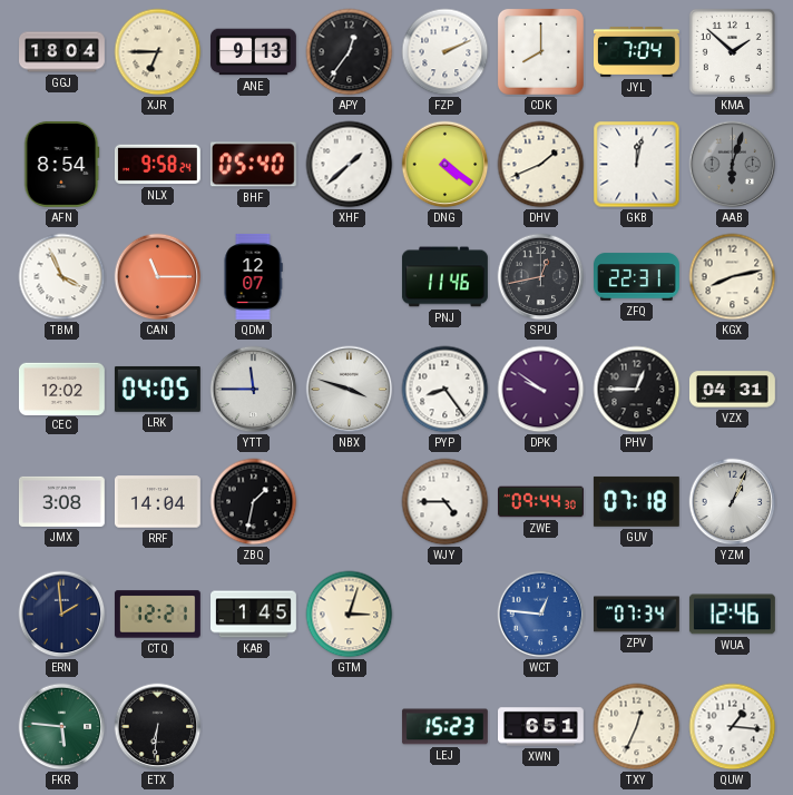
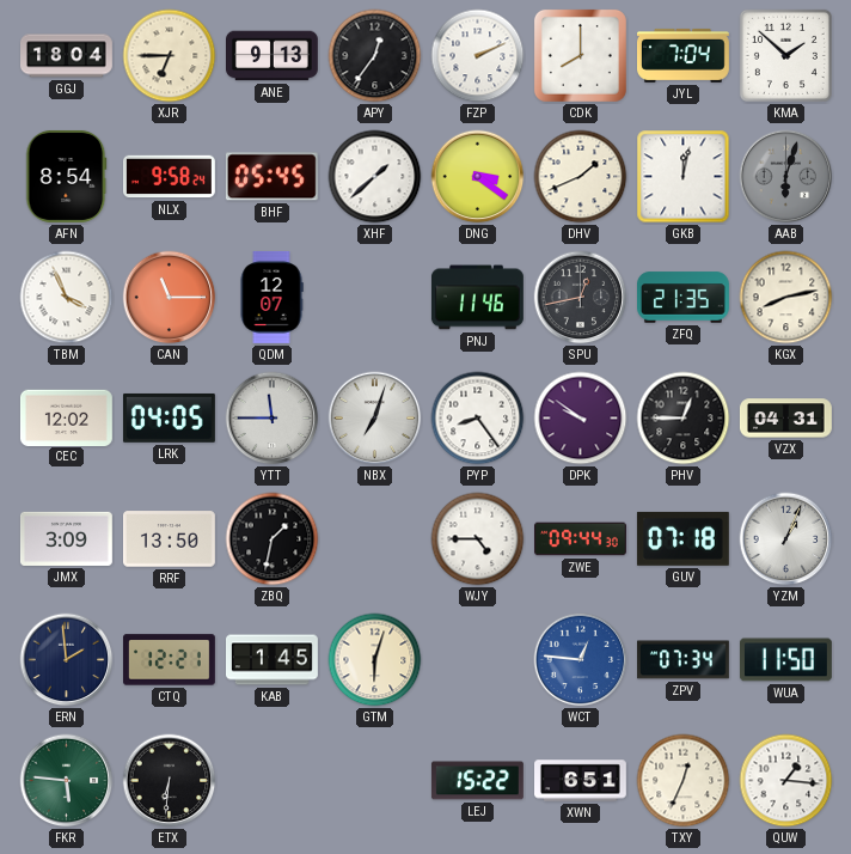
BHF: 05:40 -> 05:45
DNG: 4:21 -> 3:21
ZFQ: 22:31 -> 21:35
NBX: 3:48 -> 7:03
JMX: 3:08 -> 3:09
RRF: 14:04 -> 13:50
GTM: 3:03 -> 6:03
WUA: 12:46 -> 11:50
LEJ: 15:23 -> 15:22
